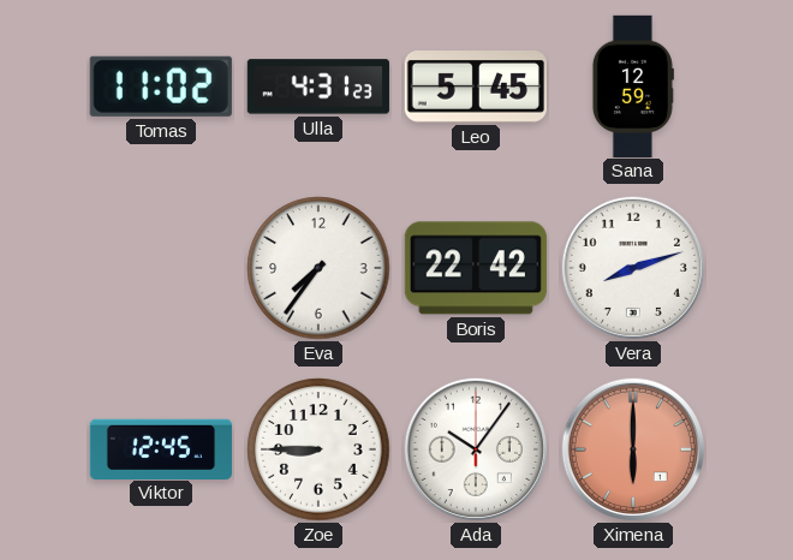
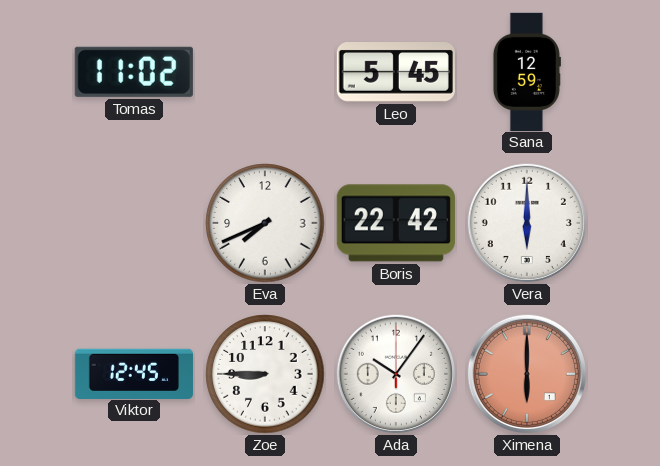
Ulla: 4:31 -> none
Eva: 7:36 -> 7:41
Vera: 8:12 -> 6:00
